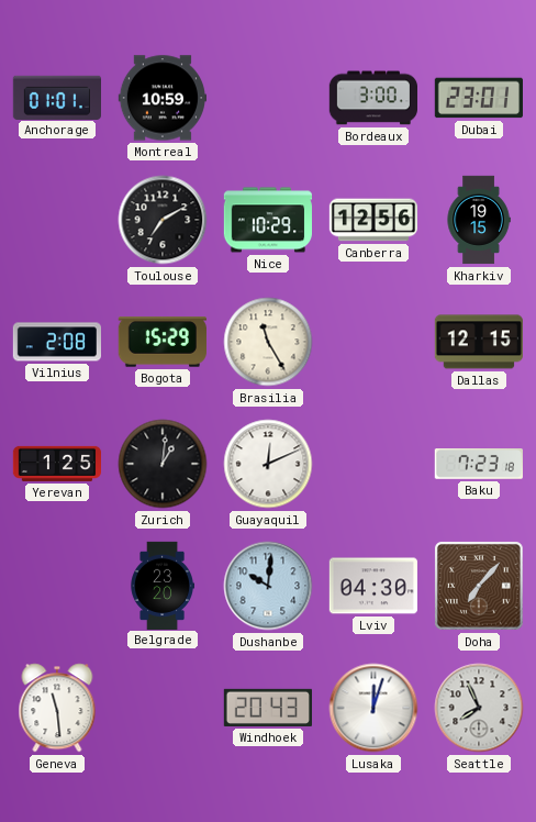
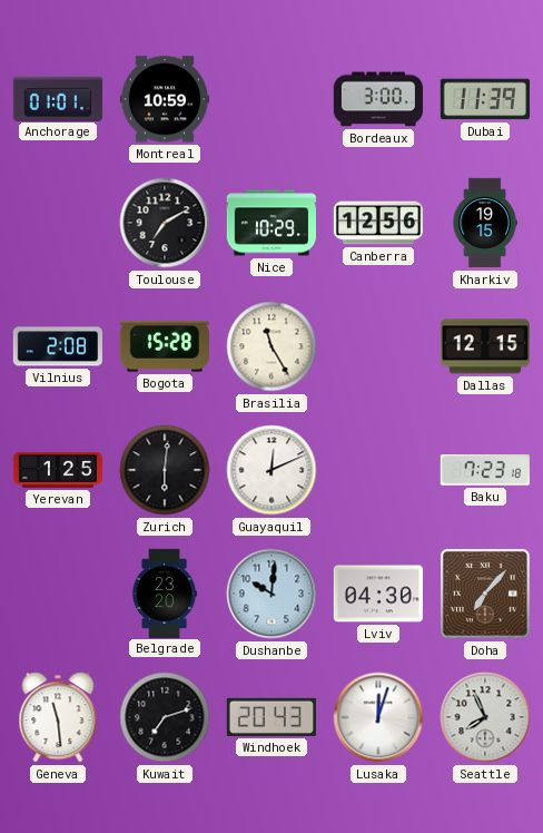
Dubai: 23:01 -> 11:39
Bogota: 15:29 -> 15:28
Zurich: 1:01 -> 6:01
Kuwait: none -> 7:12
